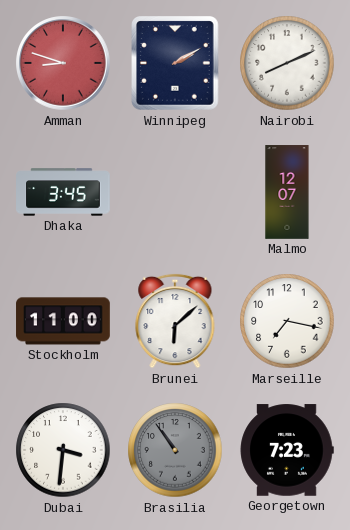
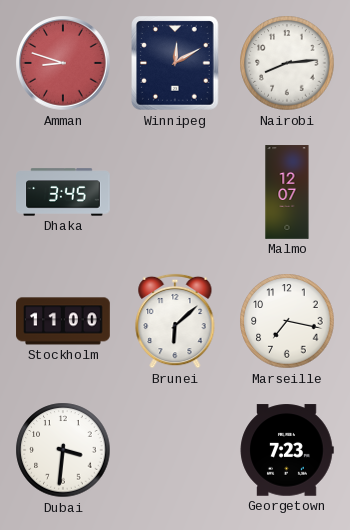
Winnipeg: 2:10 -> 12:10
Nairobi: 8:11 -> 8:14
Brasilia: 10:54 -> none
